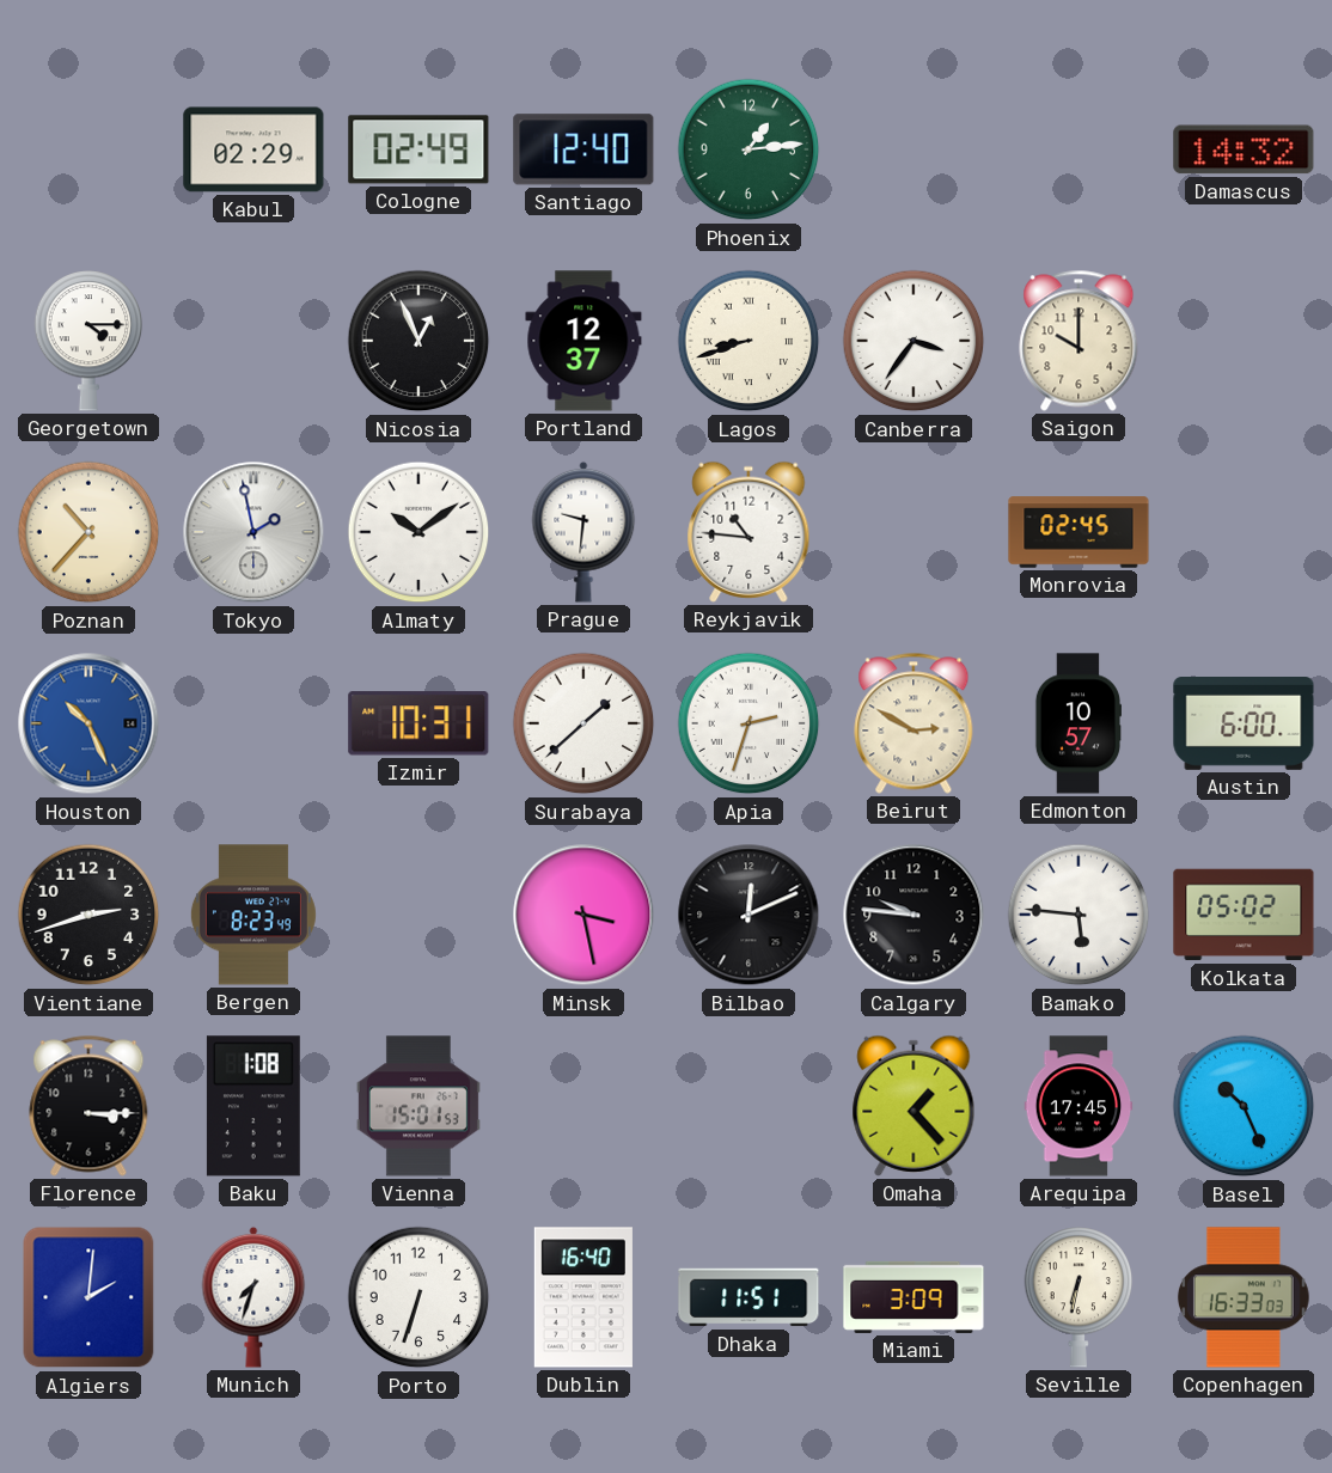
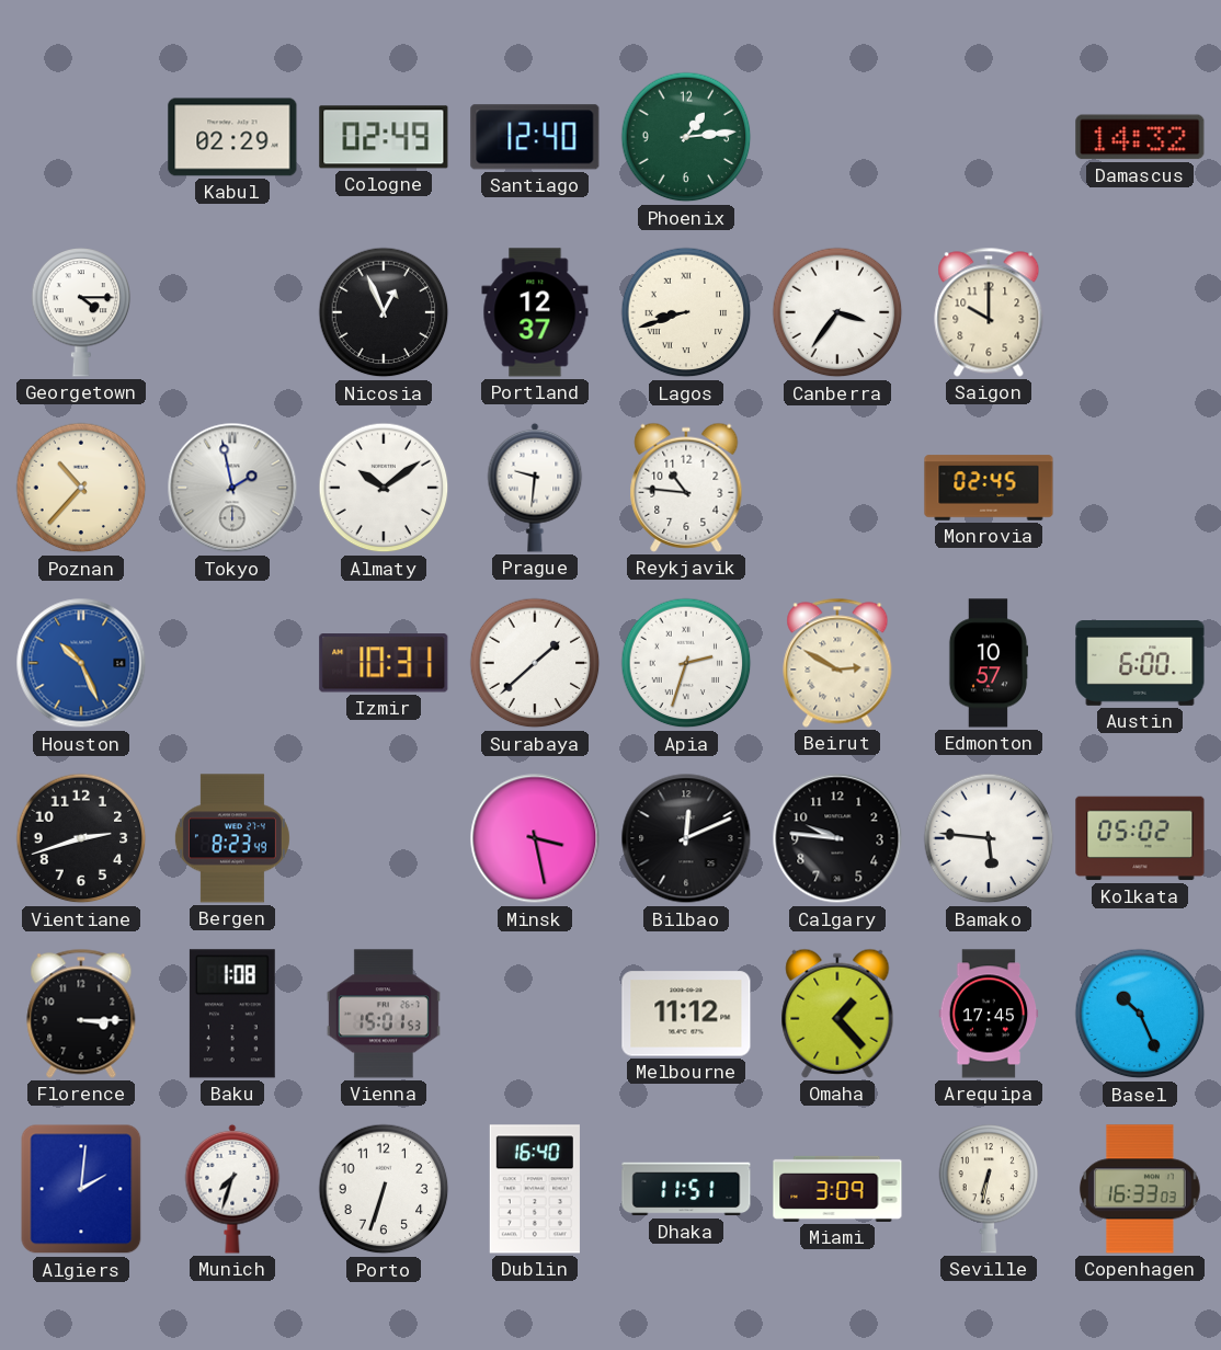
Melbourne: none -> 11:12
